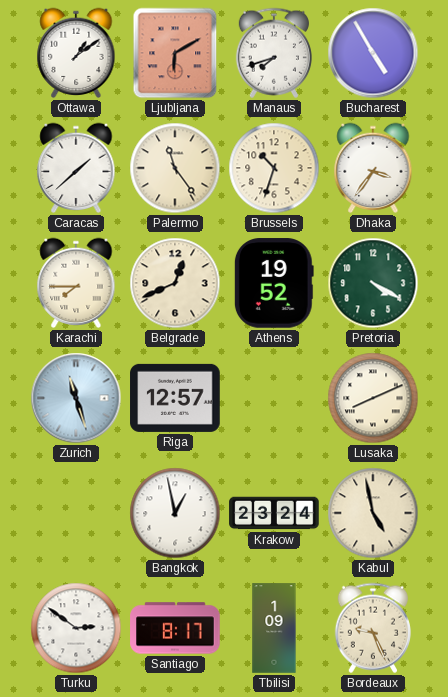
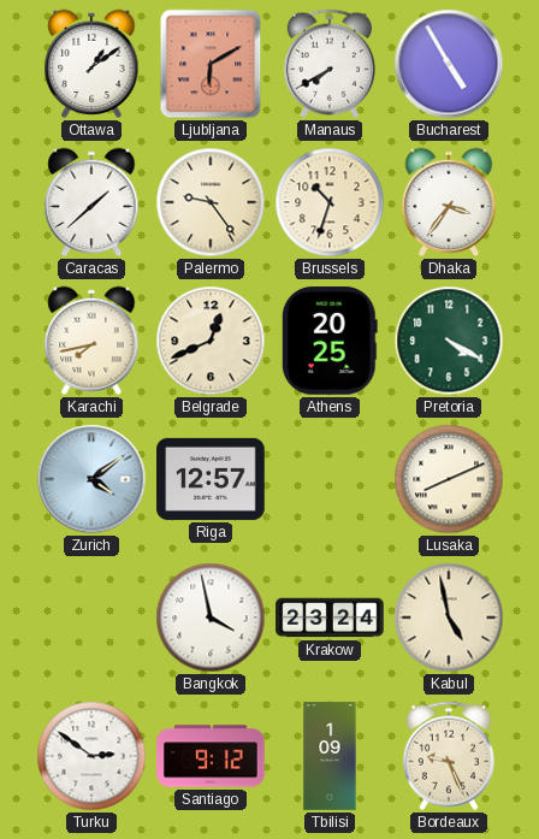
Manaus: 7:42 -> 7:40
Palermo: 11:24 -> 9:24
Karachi: 7:45 -> 7:43
Athens: 19:52 -> 20:25
Zurich: 11:27 -> 4:09
Bangkok: 12:58 -> 3:58
Santiago: 8:17 -> 9:12
